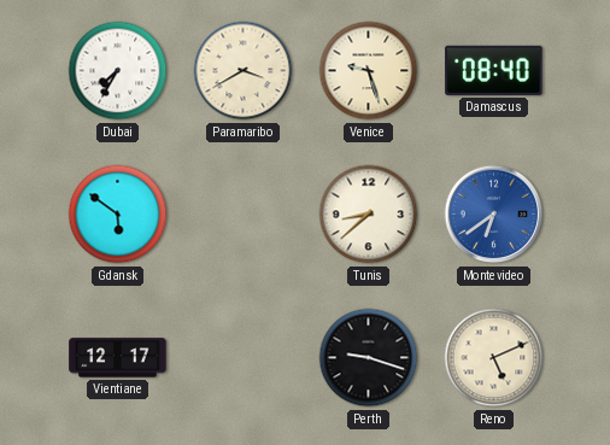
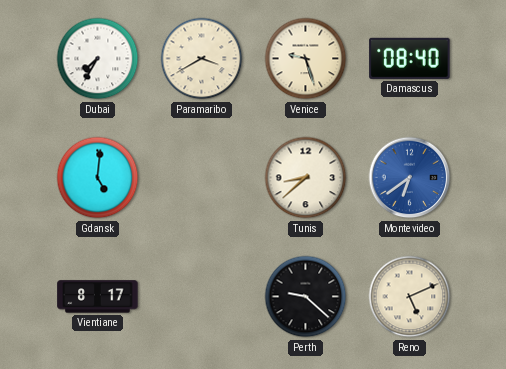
Gdansk: 5:51 -> 5:01
Vientiane: 12:17 -> 8:17
Perth: 9:18 -> 9:22
